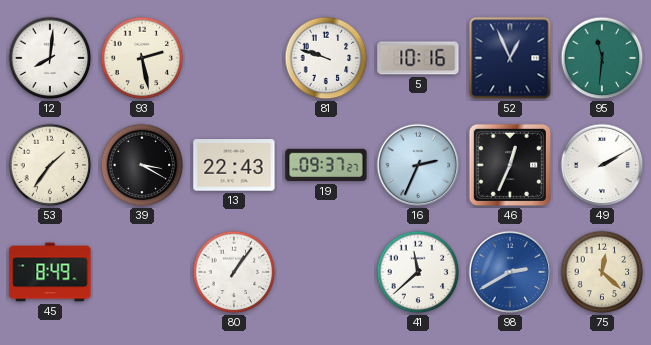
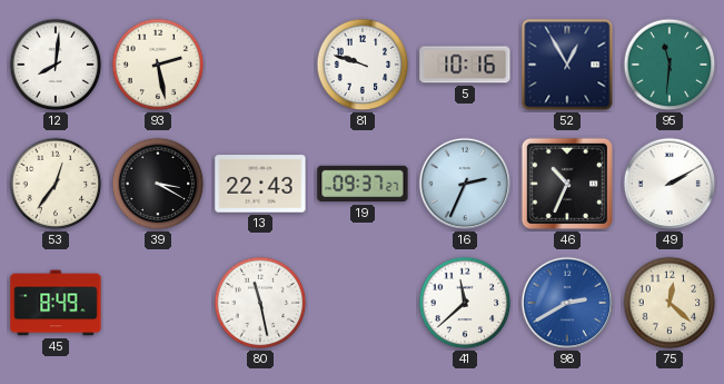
52: 12:56 -> 12:55
53: 1:36 -> 12:36
46: 12:34 -> 10:34
80: 1:06 -> 11:28
